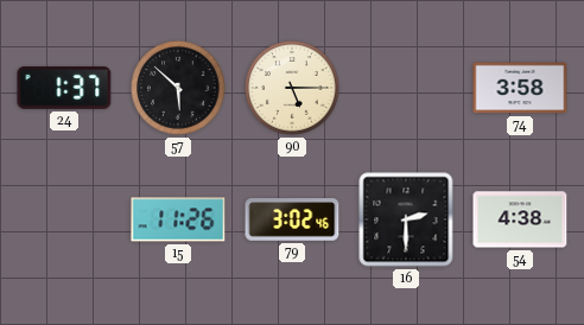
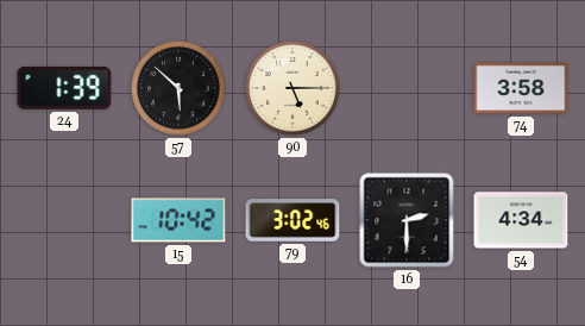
24: 1:37 -> 1:39
15: 11:26 -> 10:42
54: 4:38 -> 4:34
